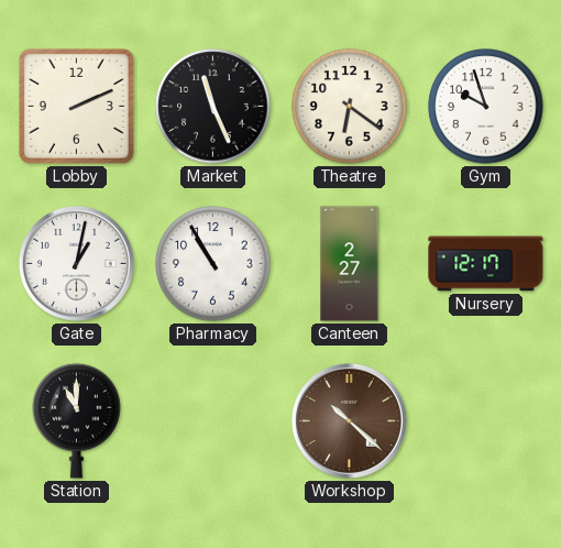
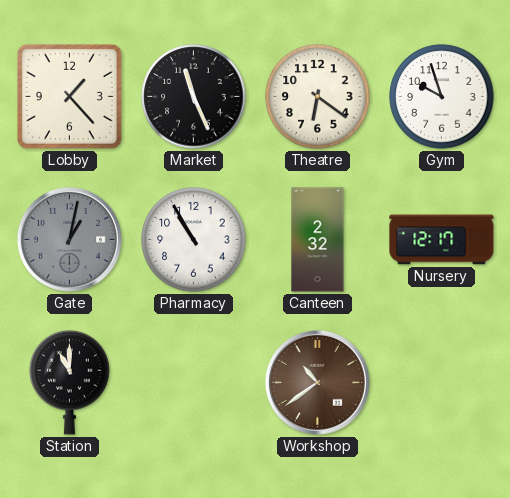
Lobby: 2:11 -> 1:23
Gate dial: white -> grey
Canteen: 2:27 -> 2:32
Workshop: 10:22 -> 10:39
